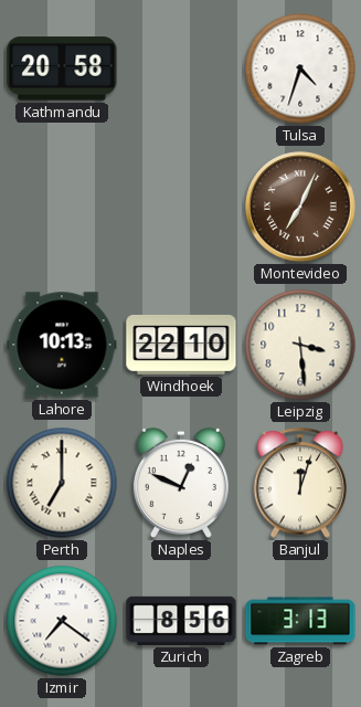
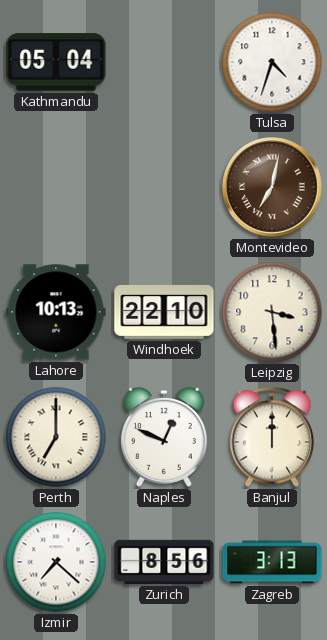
Kathmandu: 20:58 -> 05:04
Montevideo: 7:04 -> 7:02
Banjul: 12:03 -> 12:00
Izmir: 7:21 -> 7:22
